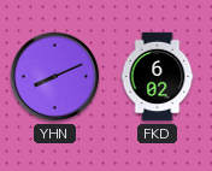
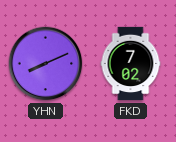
FKD: 6:02 -> 7:02
